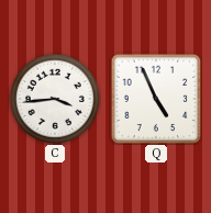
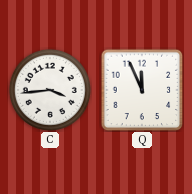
Q: 4:56 -> 11:56
